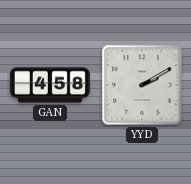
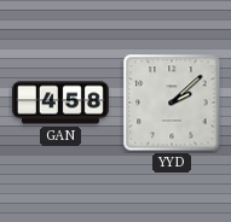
YYD: 2:10 -> 2:08
